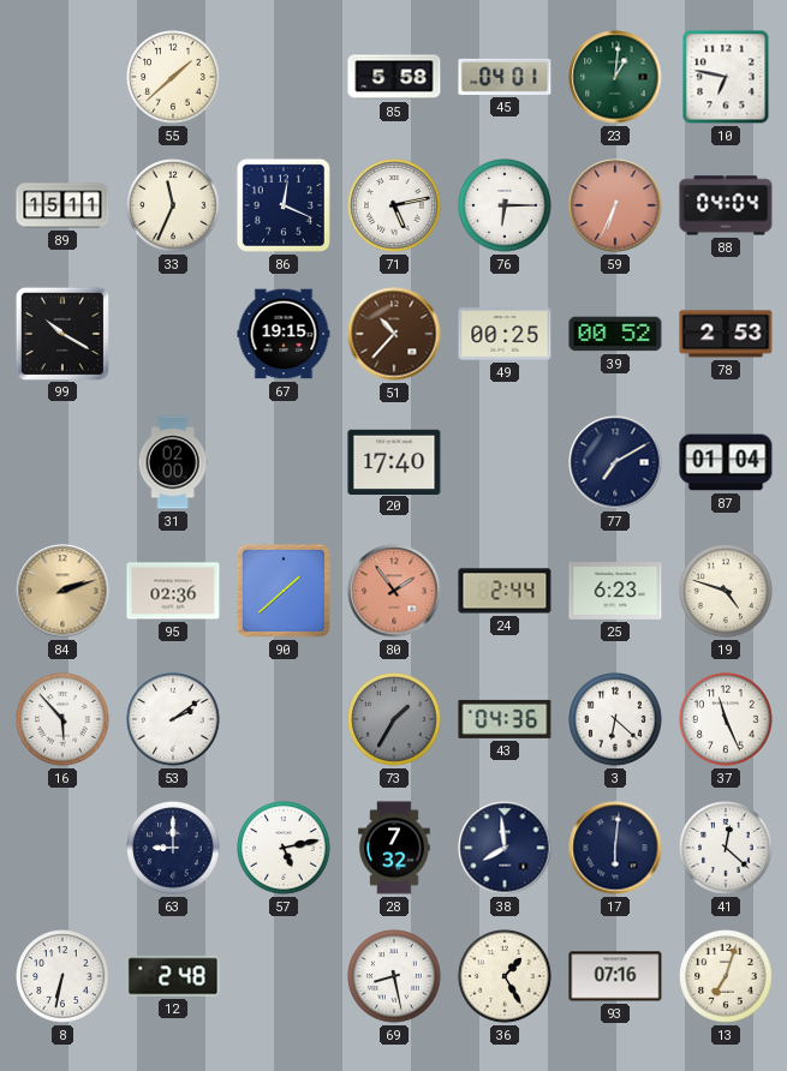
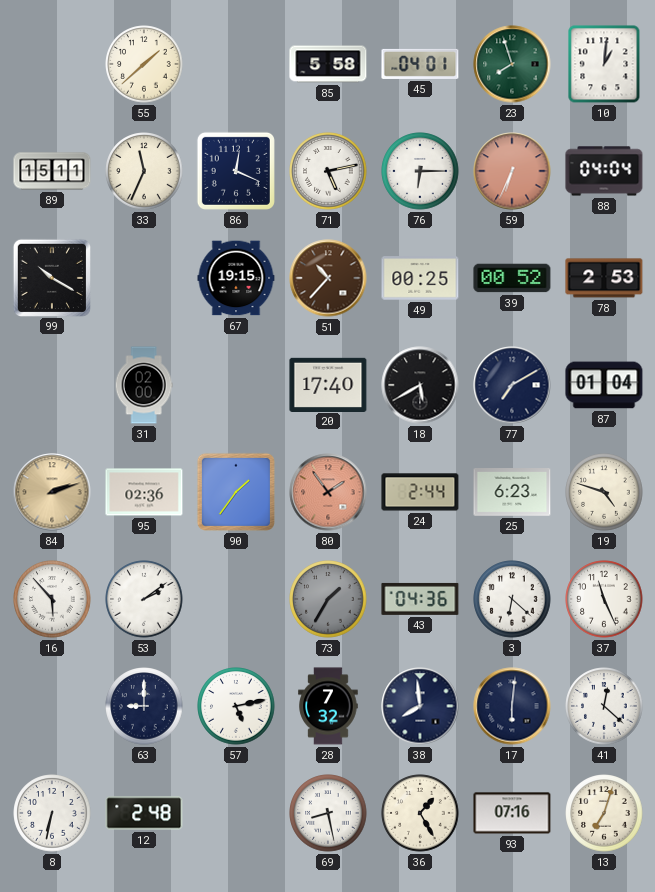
23: 1:01 -> 7:57
10: 6:47 -> 1:01
18: none -> 5:40
90: 1:38 -> 1:36
